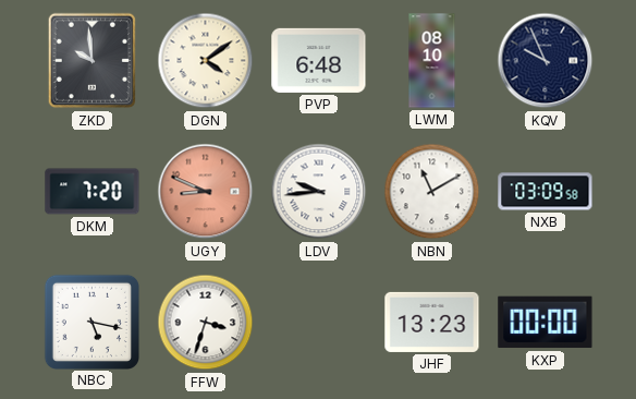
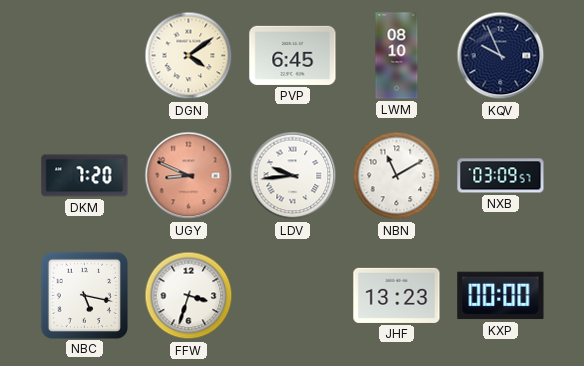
ZKD: 9:59 -> none
PVP: 6:48 -> 6:45
NXB: 03:09:58 -> 03:09:57
